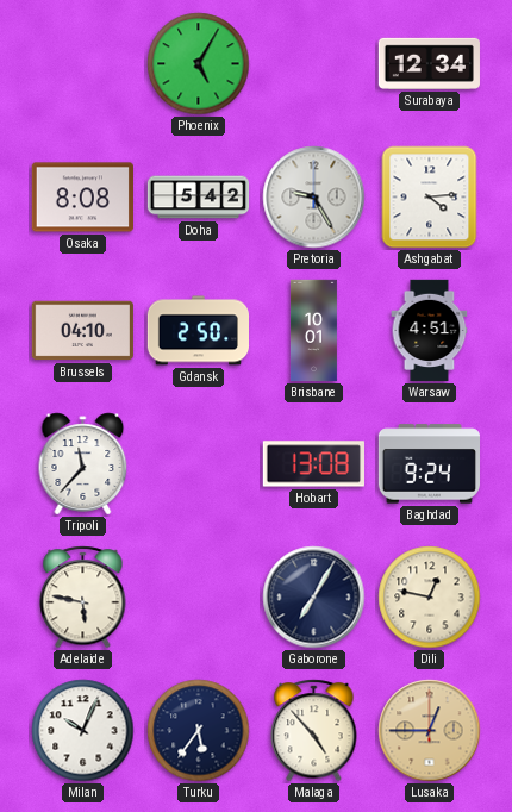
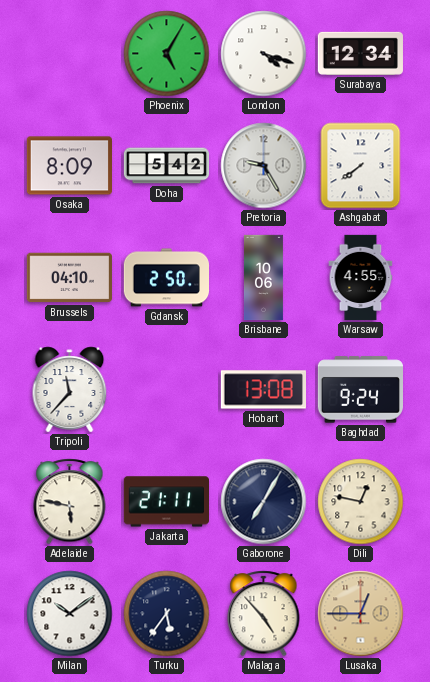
London: none -> 4:18
Osaka: 8:08 -> 8:09
Ashgabat: 4:14 -> 7:39
Brisbane: 10:01 -> 10:06
Warsaw: 4:51 -> 4:55
Jakarta: none -> 21:11
Milan: 10:04 -> 10:09
